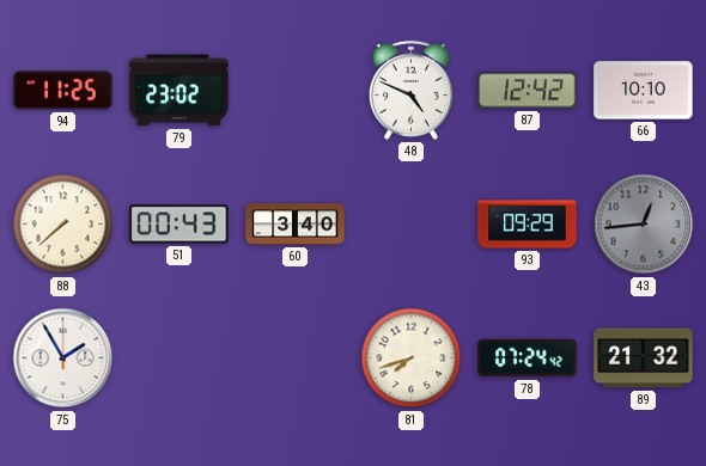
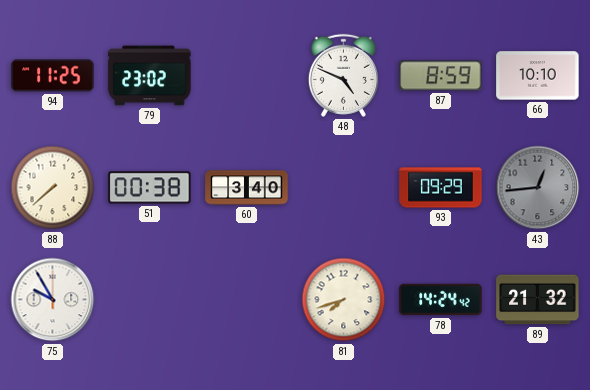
87: 12:42 -> 8:59
51: 00:43 -> 00:38
75: 1:55 -> 9:55
78: 07:24 -> 14:24
